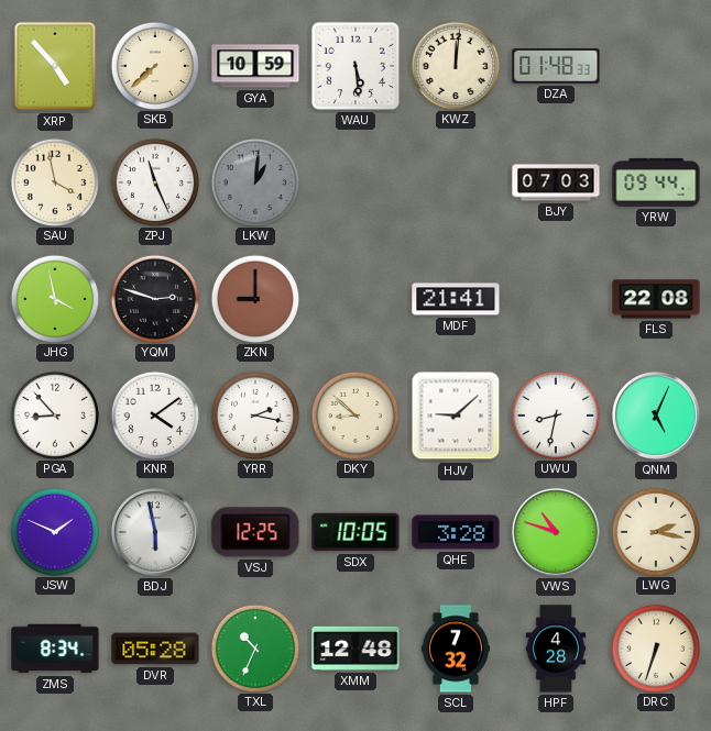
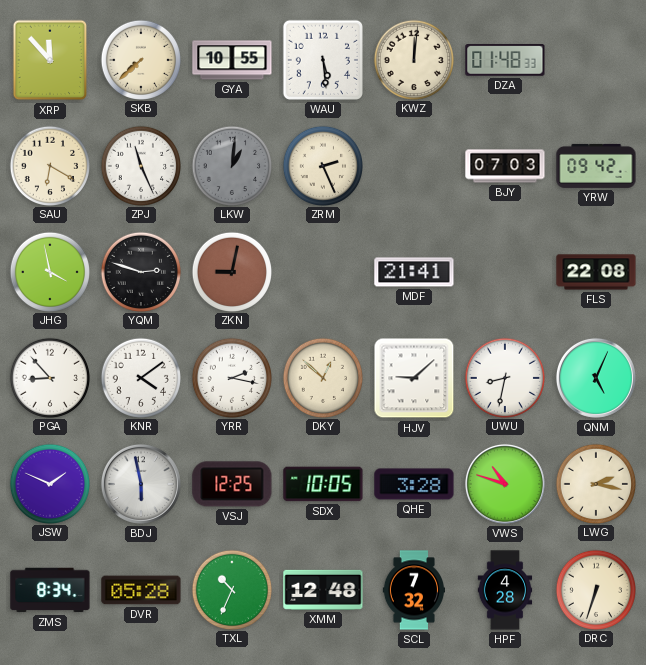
XRP: 4:53 -> 11:53
GYA: 10:59 -> 10:55
SAU: 3:58 -> 6:20
ZRM: none -> 2:26
YRW: 09:44 -> 09:42
ZKN: 9:00 -> 9:02
DKY: 8:52 -> 12:52
